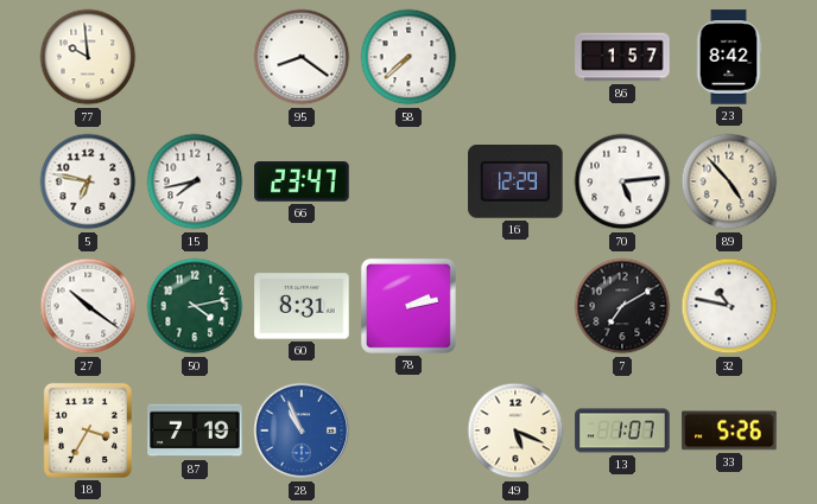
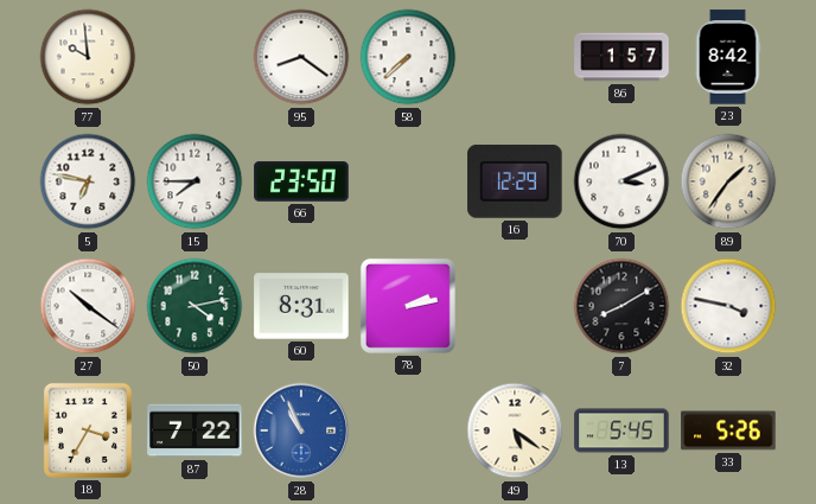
15: 7:43 -> 7:45
66: 23:47 -> 23:50
70: 5:14 -> 3:11
89: 4:53 -> 1:36
7: 7:10 -> 8:10
32: 10:47 -> 3:47
87: 7:19 -> 7:22
49: 5:19 -> 5:21
13: 1:07 -> 5:45
